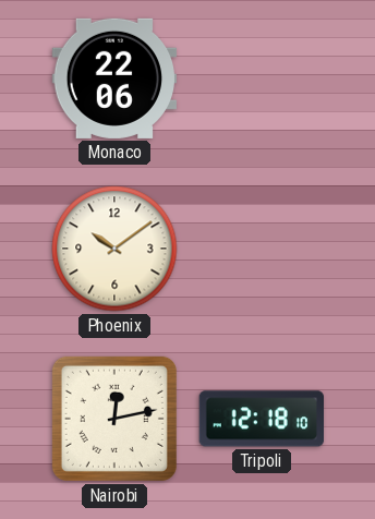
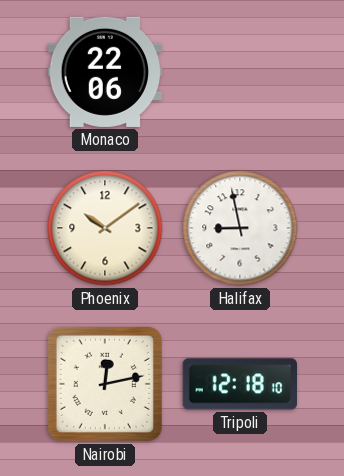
Halifax: none -> 8:58
